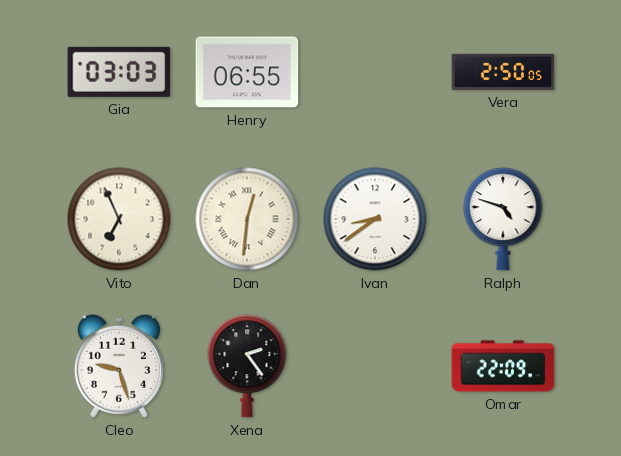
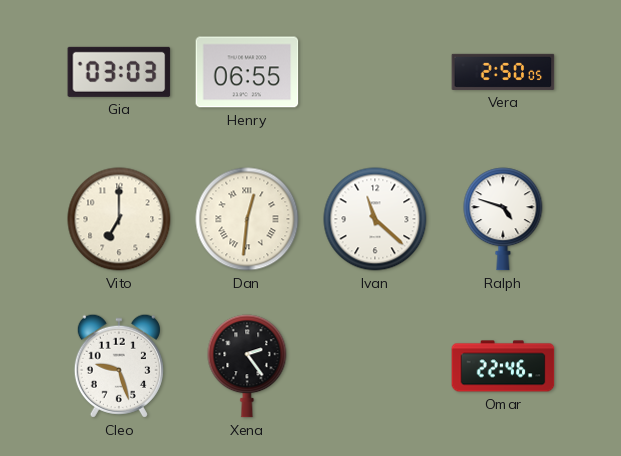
Vito: 6:56 -> 7:00
Ivan: 8:39 -> 11:22
Omar: 22:09 -> 22:46
